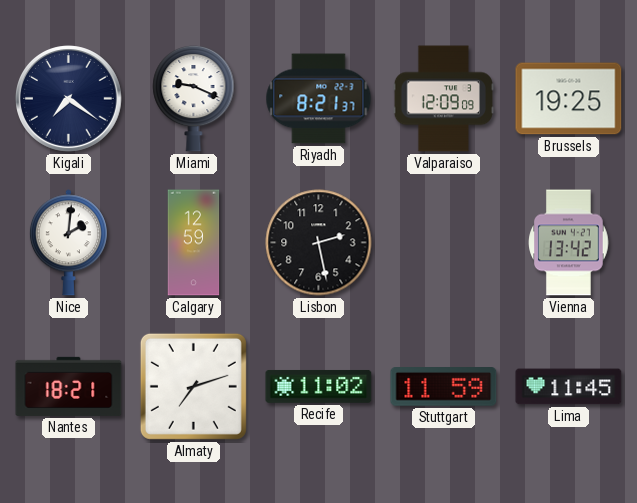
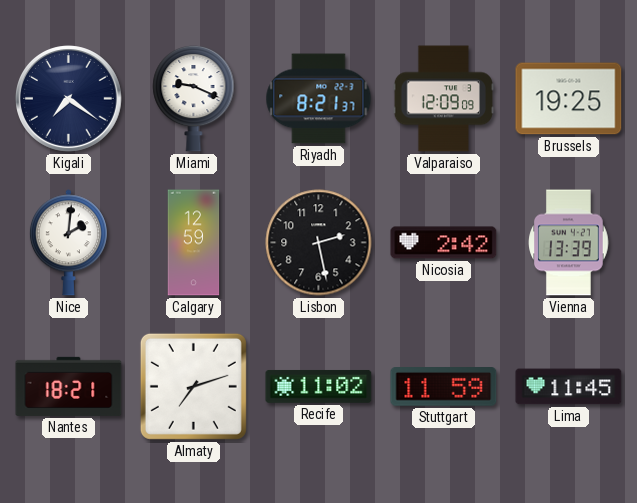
Nicosia: none -> 2:42
Vienna: 13:42 -> 13:39
